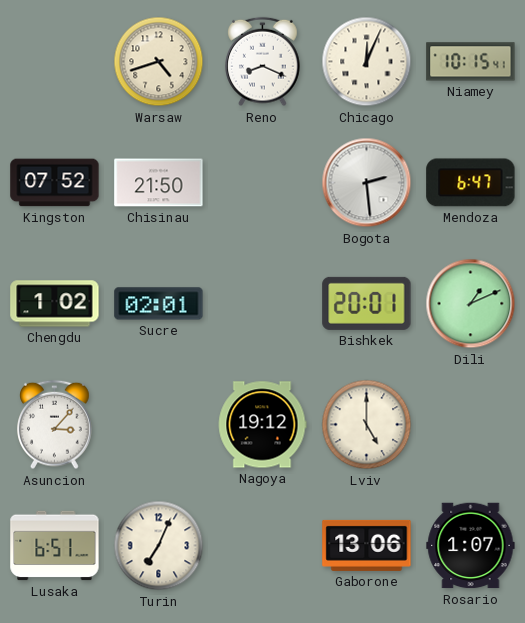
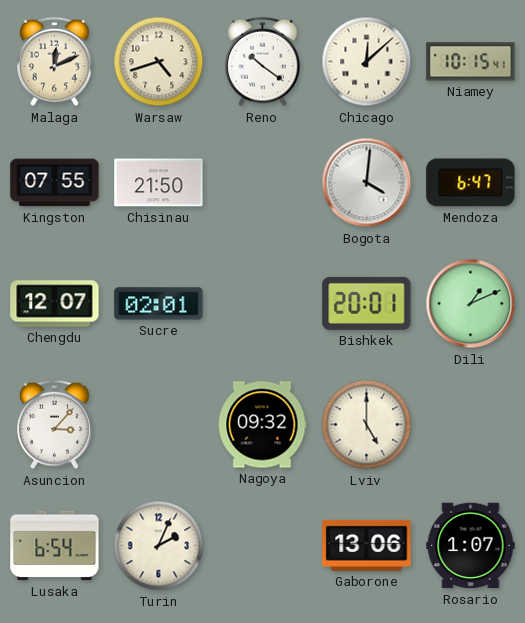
Malaga: none -> 12:11
Reno: 8:19 -> 10:21
Chicago: 12:04 -> 12:08
Kingston: 07:52 -> 07:55
Bogota: 2:29 -> 4:01
Chengdu: 1:02 -> 12:07
Nagoya: 19:12 -> 09:32
Lusaka: 6:51 -> 6:54
Turin: 7:04 -> 2:04
